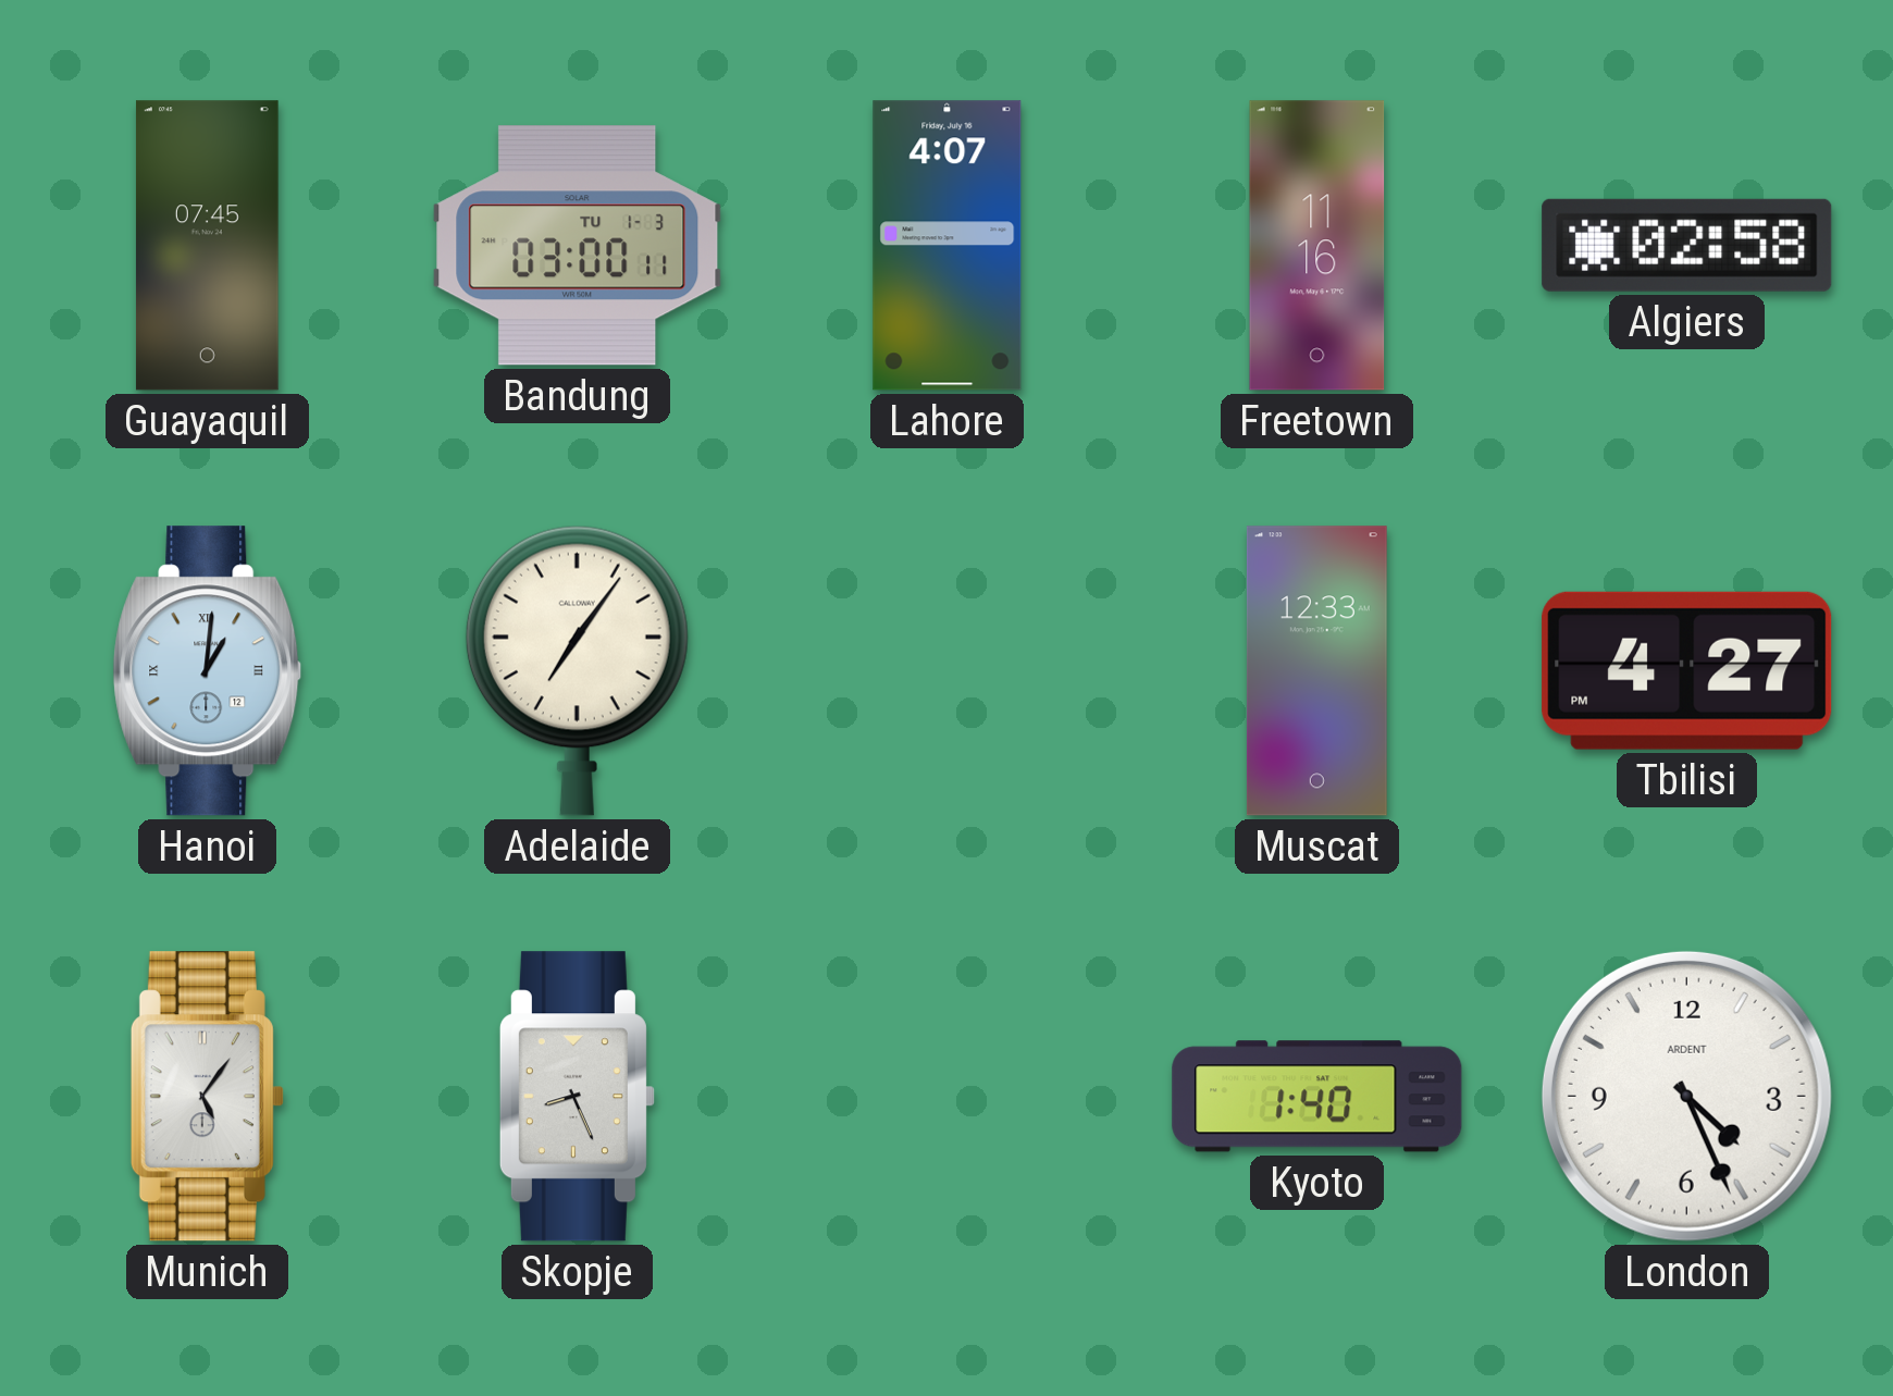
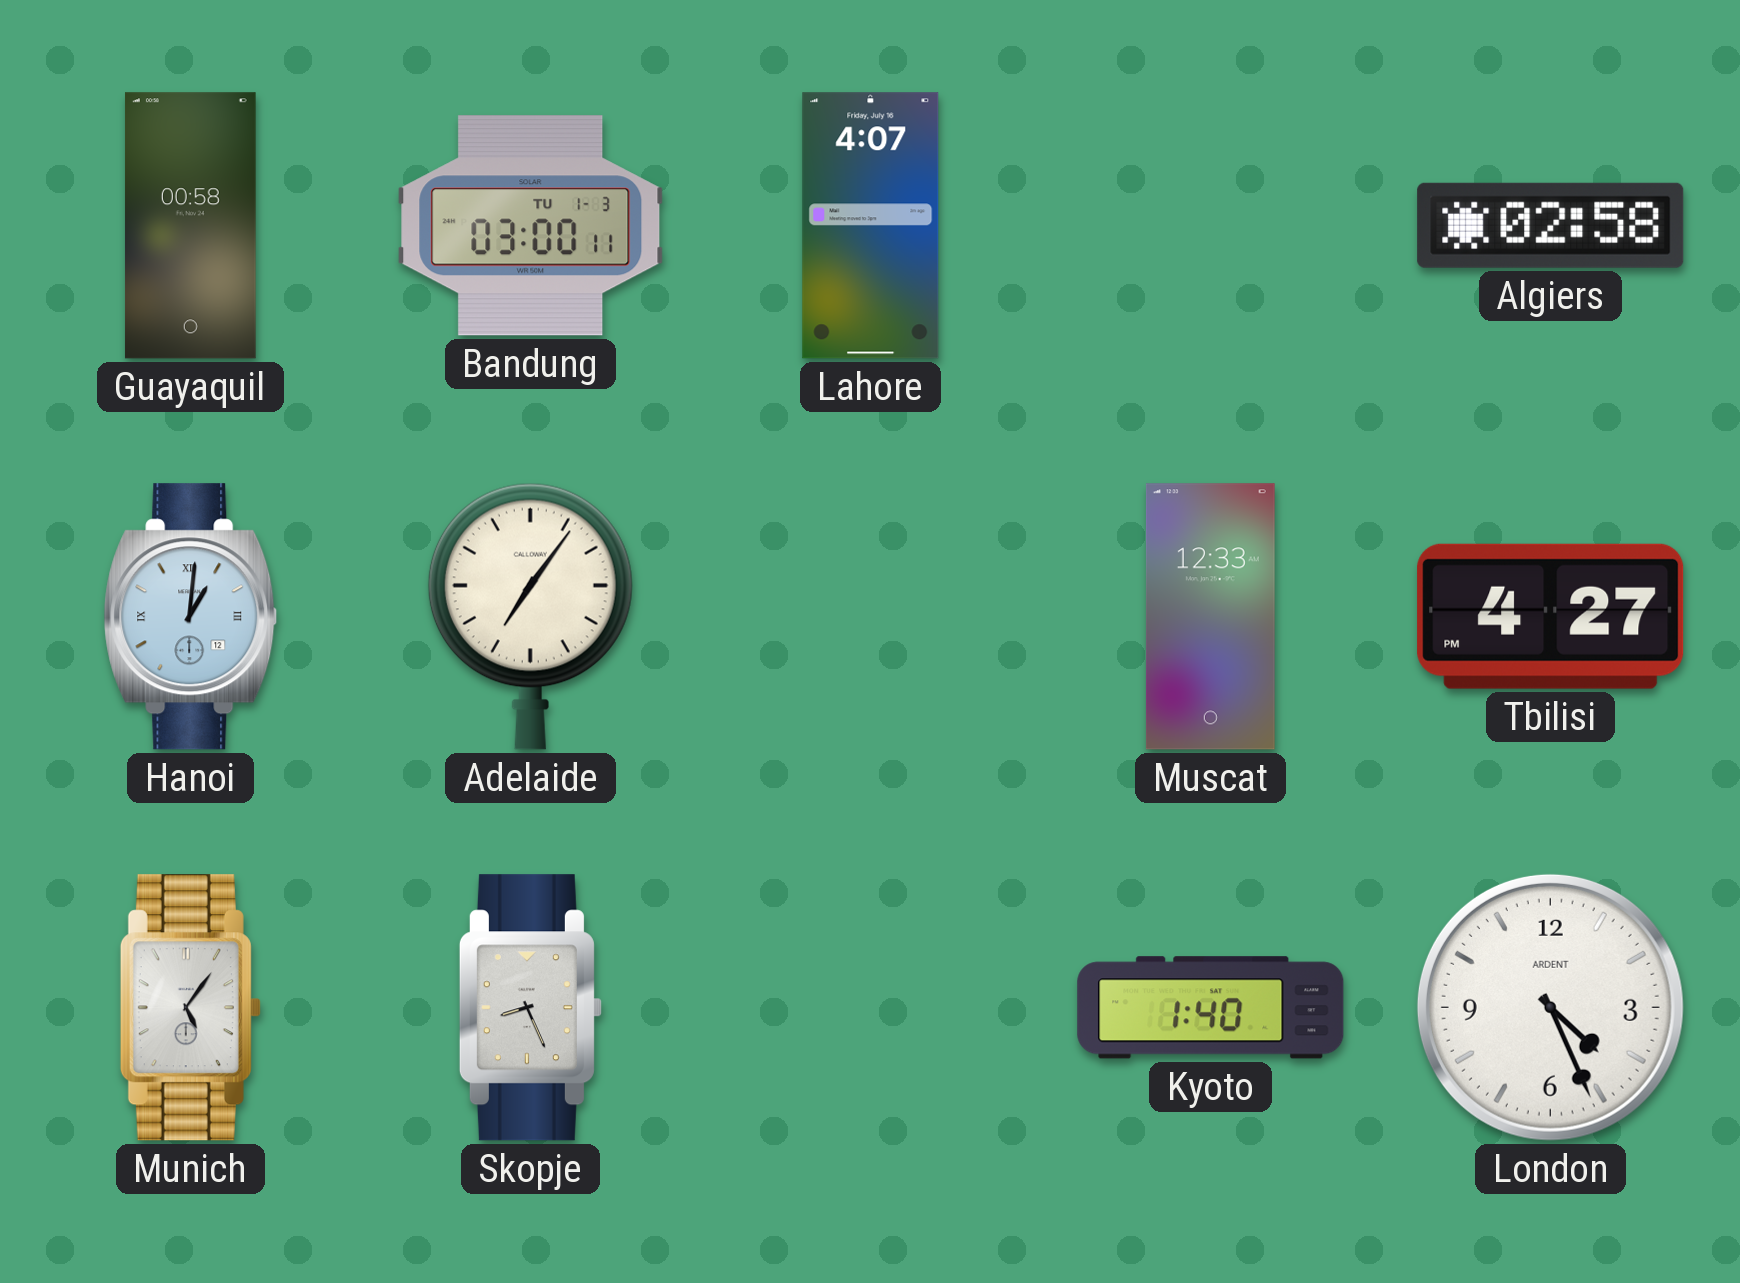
Guayaquil: 07:45 -> 00:58
Freetown: 11:16 -> none
